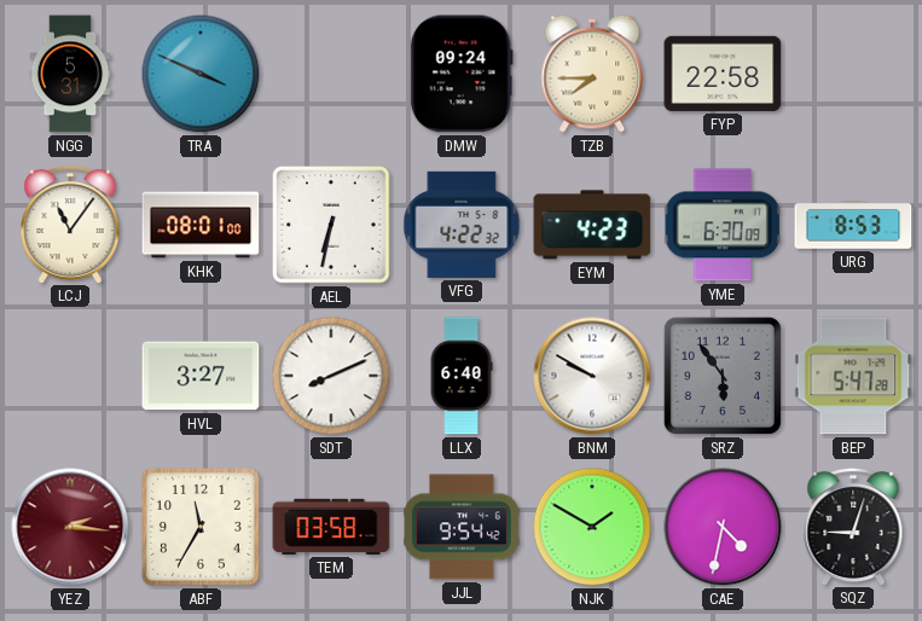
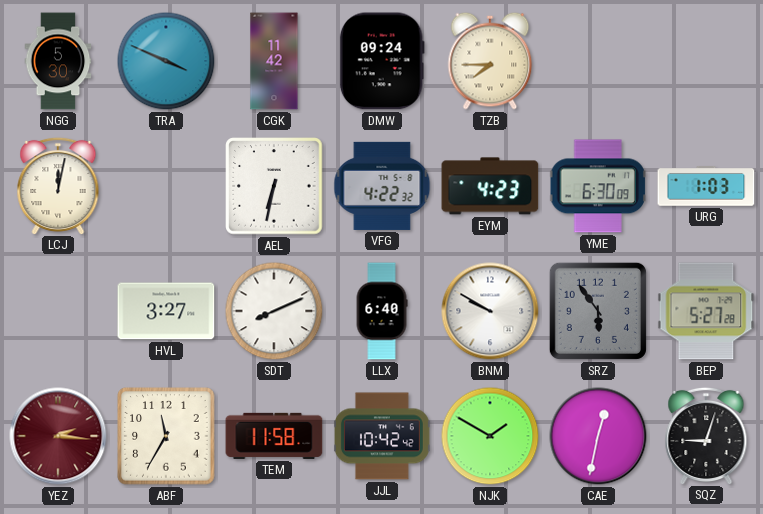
NGG: 5:31 -> 5:30
CGK: none -> 11:42
FYP: 22:58 -> none
LCJ: 11:06 -> 12:02
KHK: 08:01 -> none
URG: 8:53 -> 1:03
BEP: 5:47 -> 5:27
TEM: 03:58 -> 11:58
JJL: 9:54 -> 10:42
CAE: 4:32 -> 12:32
